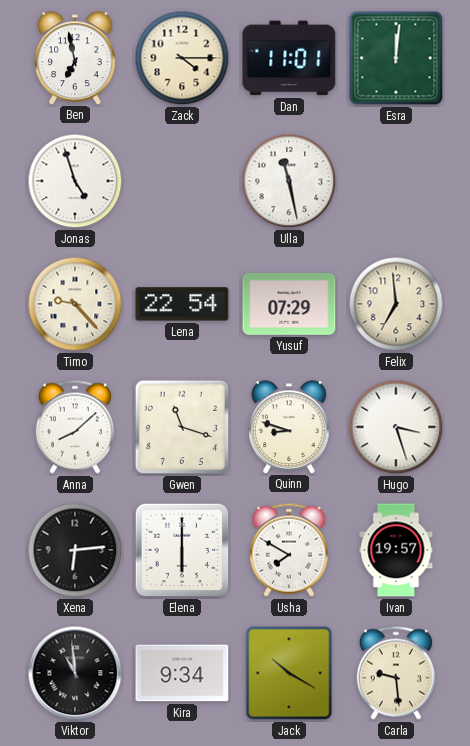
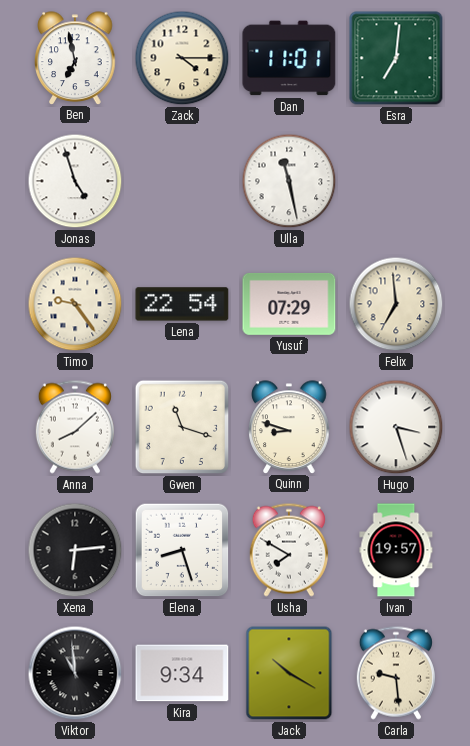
Esra: 12:01 -> 7:01
Timo: 9:23 -> 9:24
Elena: 6:00 -> 8:27
